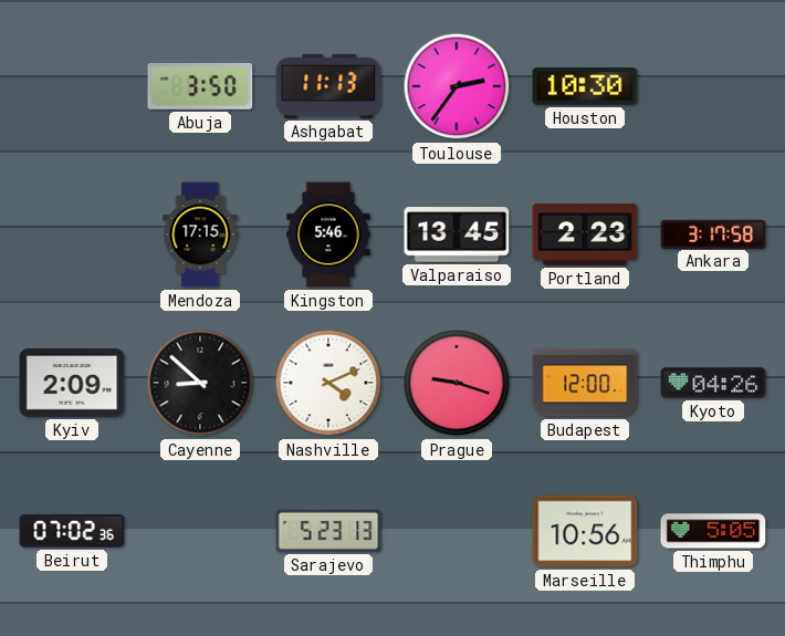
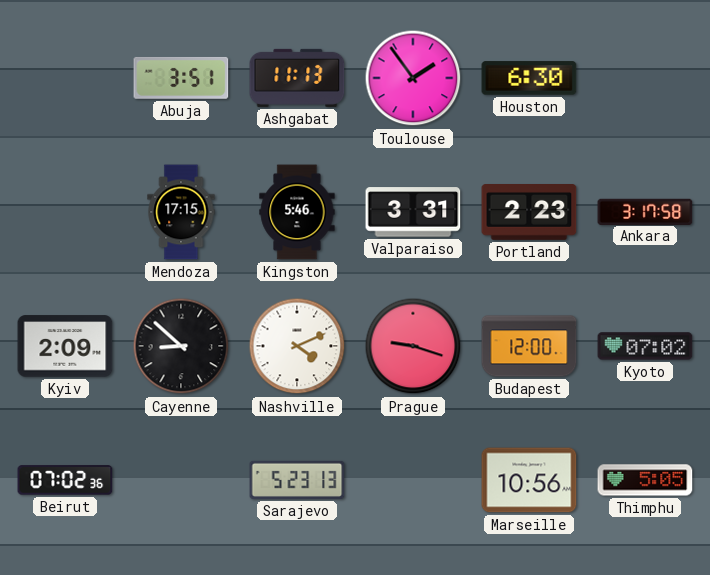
Abuja: 3:50 -> 3:51
Toulouse: 2:36 -> 1:54
Houston: 10:30 -> 6:30
Valparaiso: 13:45 -> 3:31
Kyoto: 04:26 -> 07:02
